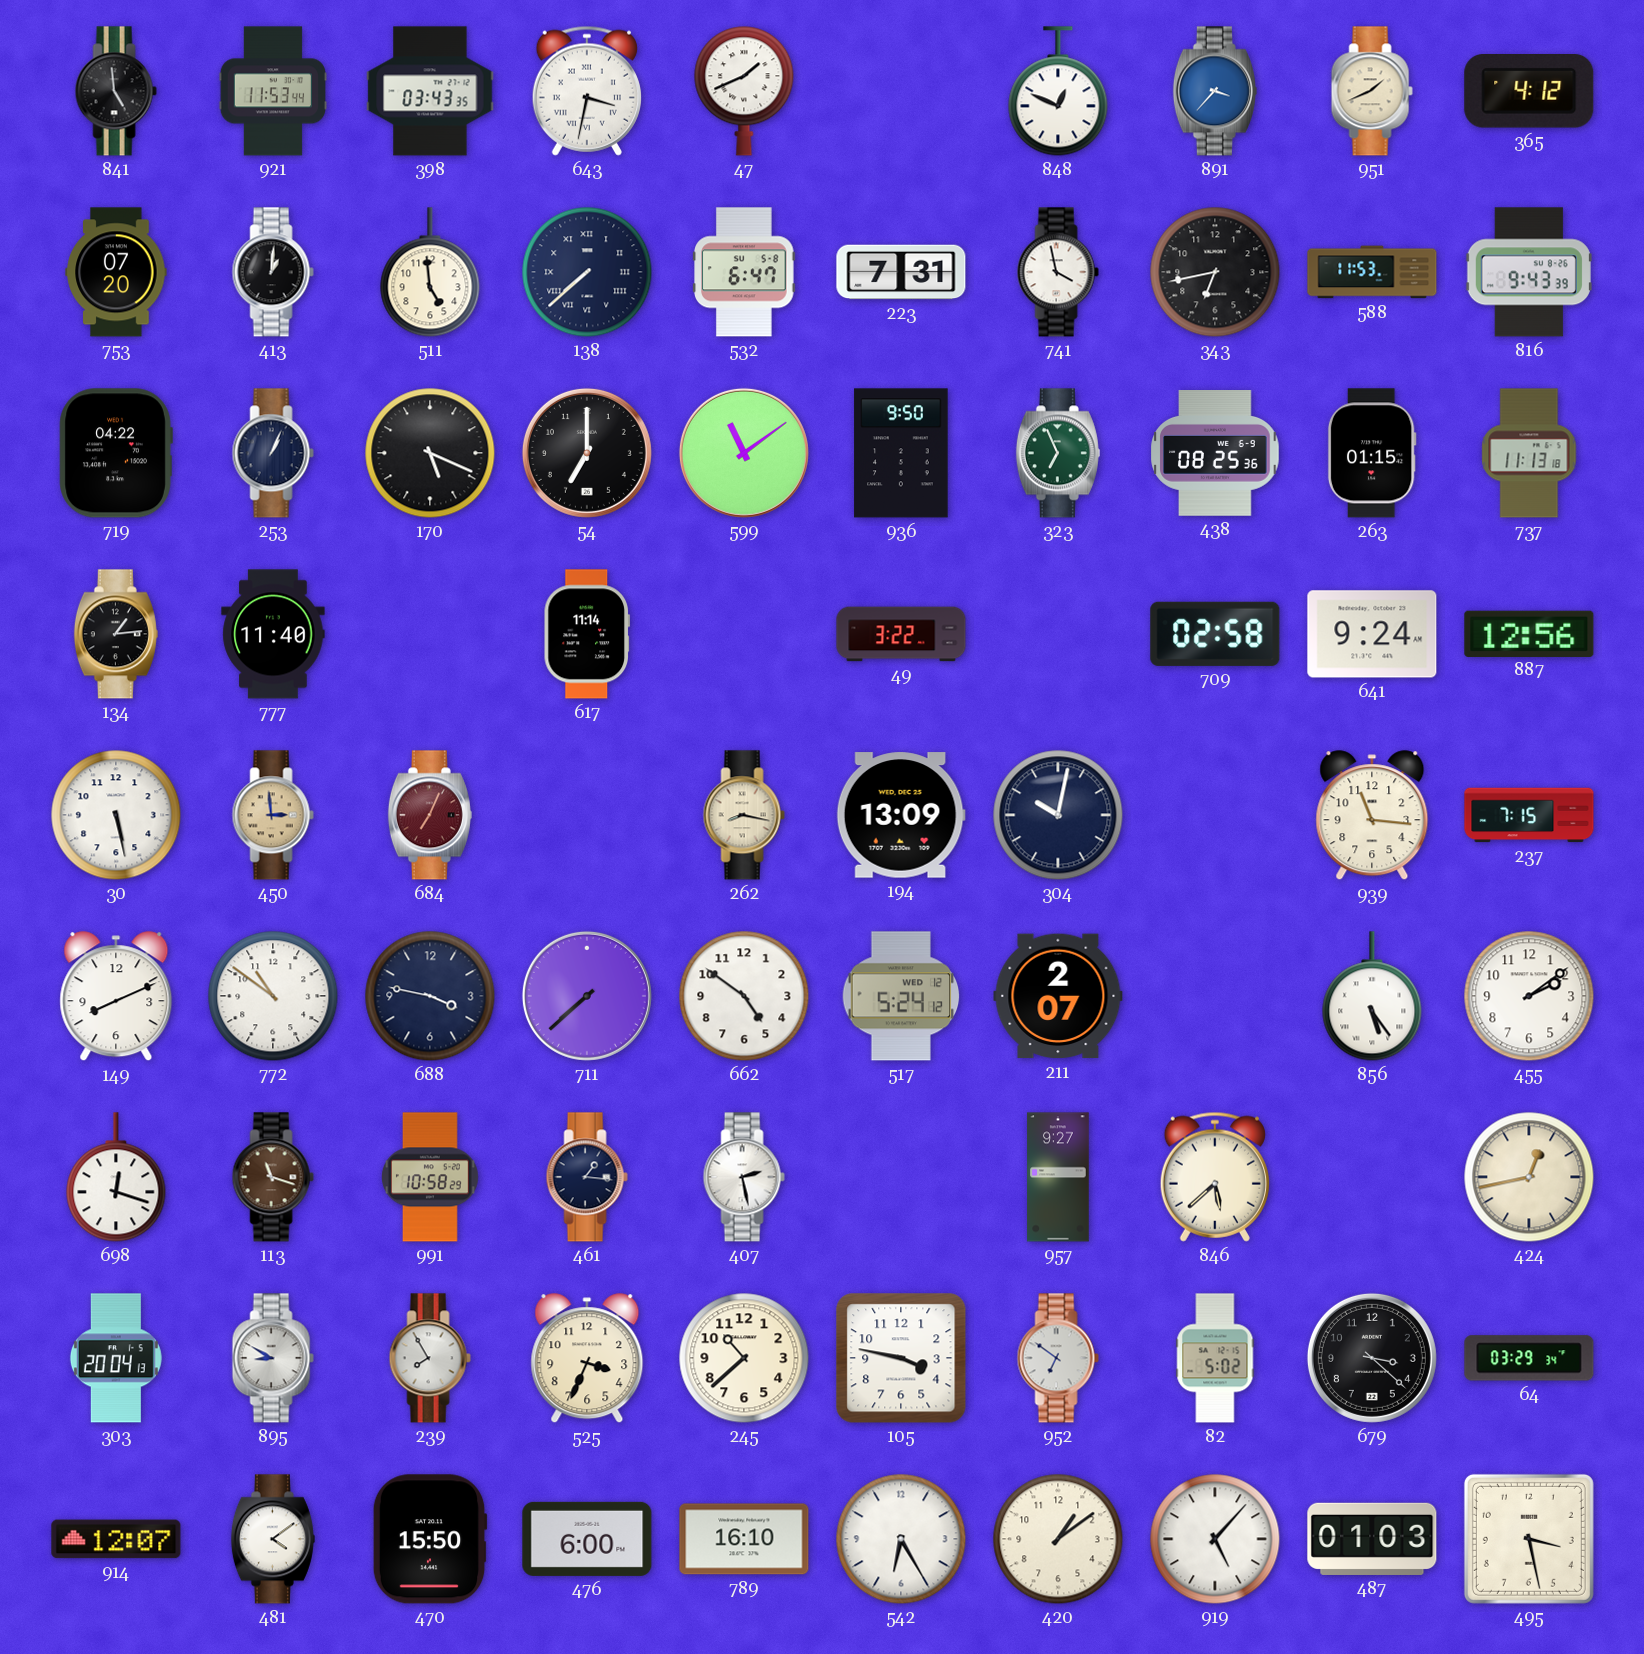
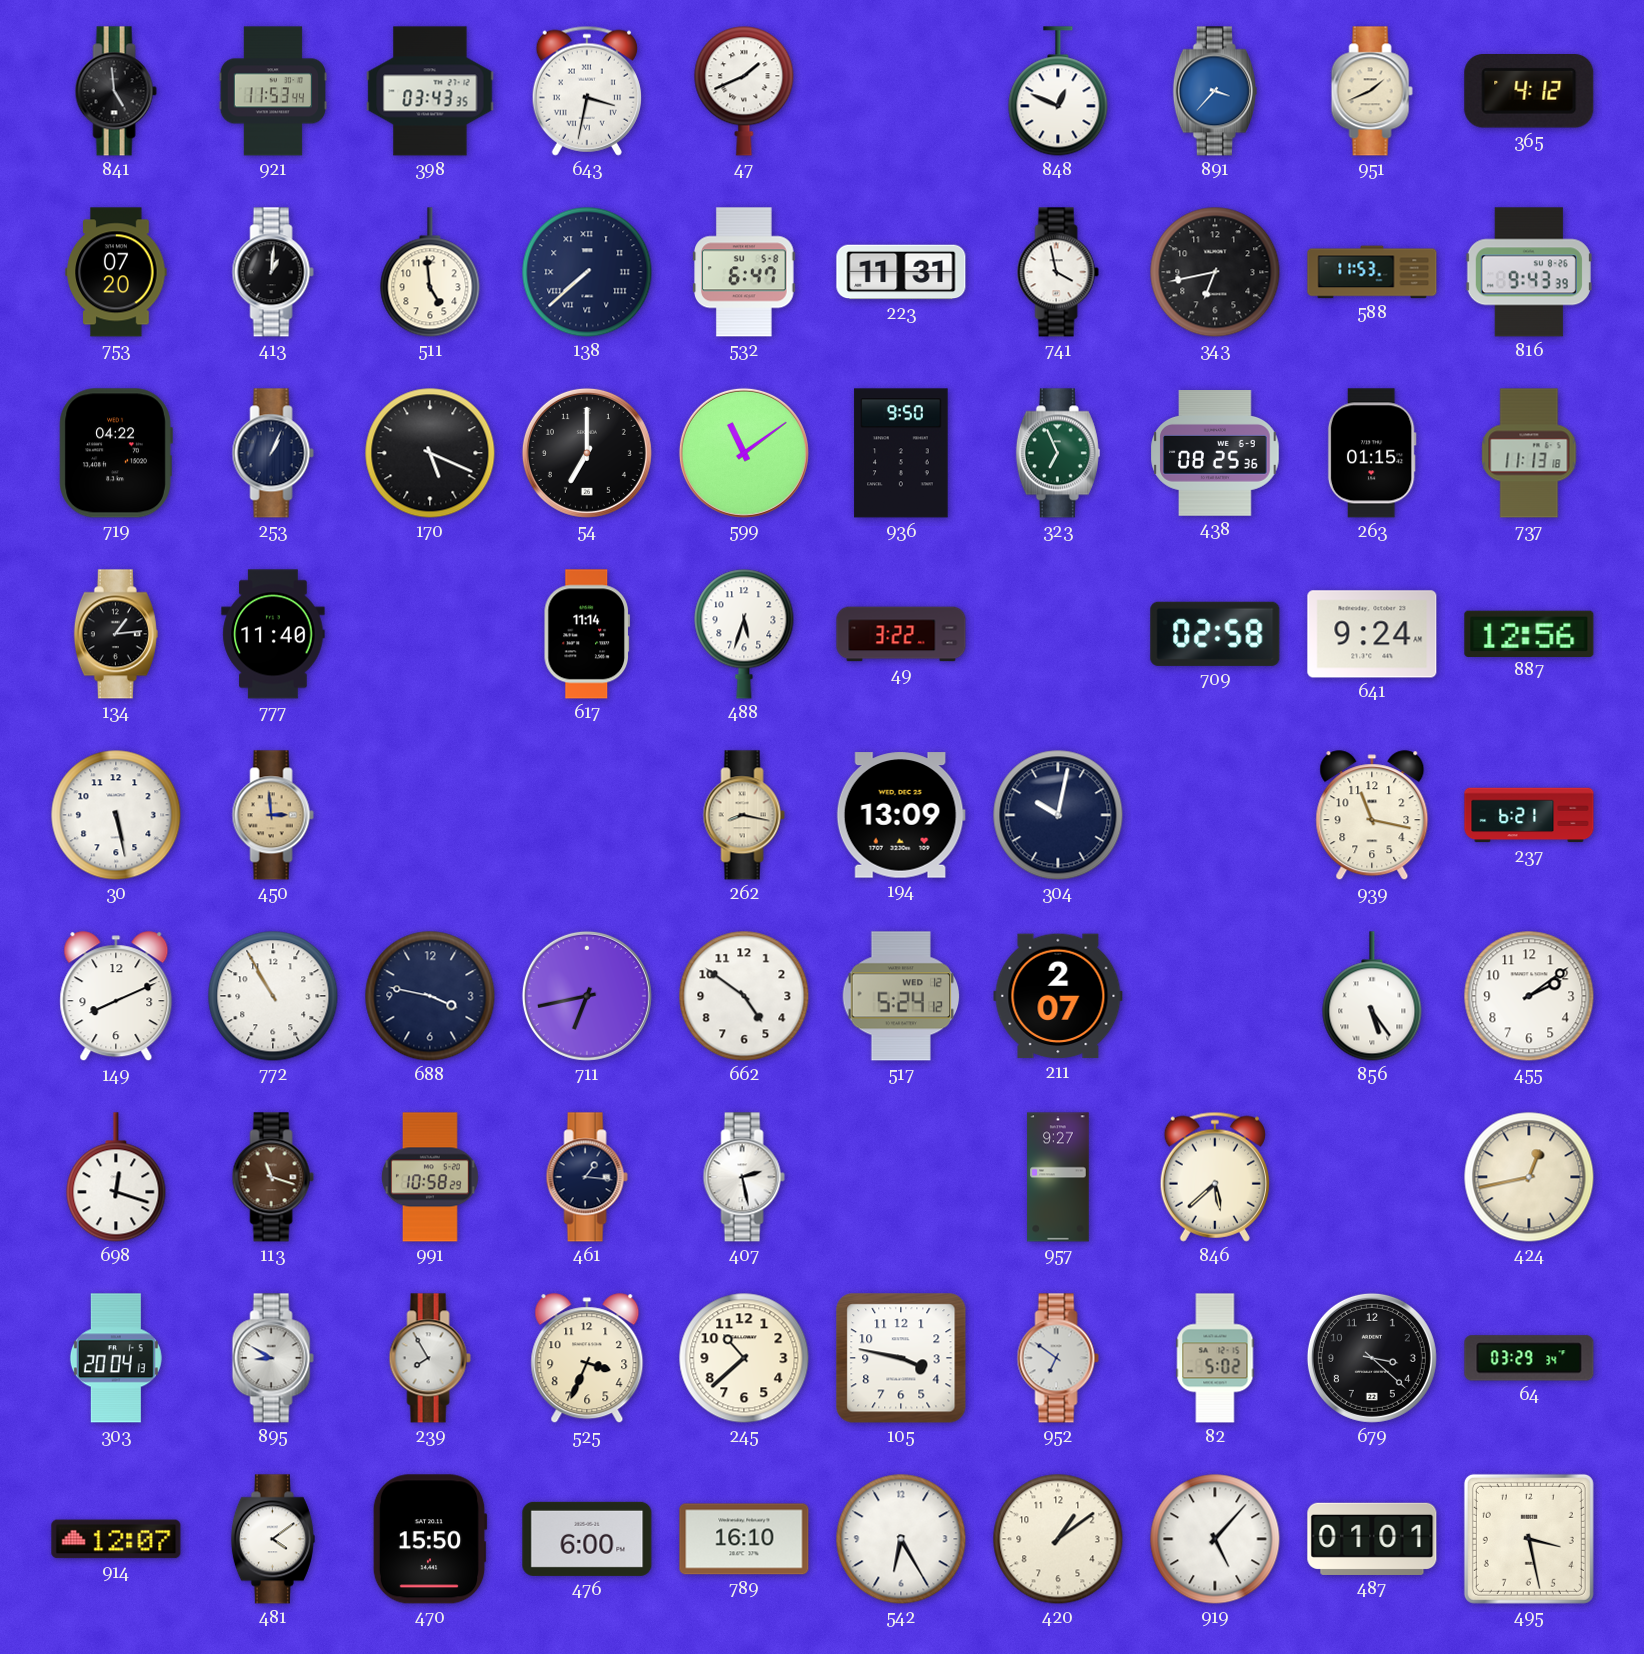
223: 7:31 -> 11:31
488: none -> 5:33
684: 7:04 -> none
939: 11:16 -> 11:17
237: 7:15 -> 6:21
772: 10:51 -> 10:55
711: 7:38 -> 6:43
487: 01:03 -> 01:01
